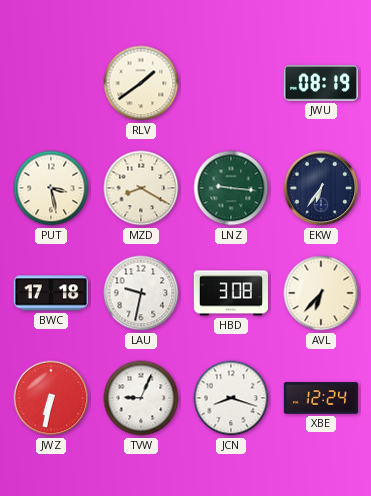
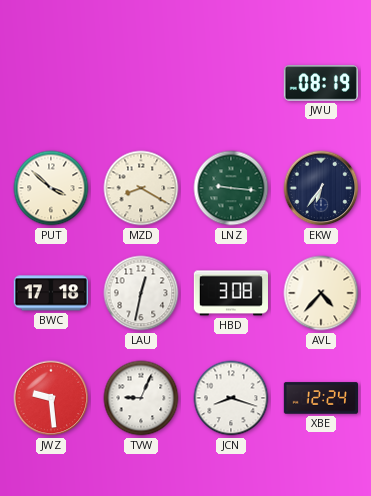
RLV: 1:39 -> none
PUT: 3:28 -> 3:52
LAU: 9:32 -> 12:32
AVL: 6:37 -> 4:37
JWZ: 6:32 -> 9:29
